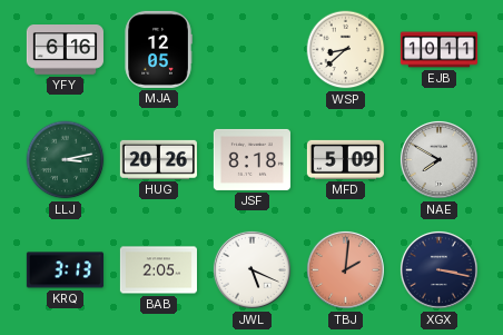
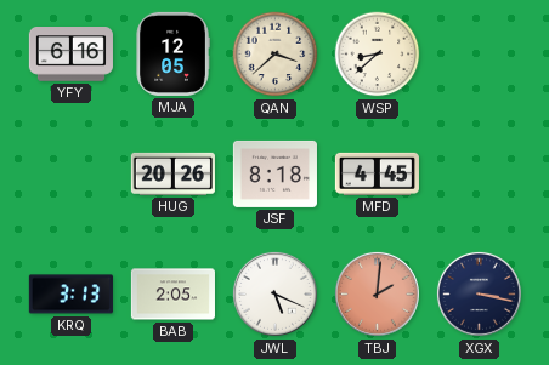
QAN: none -> 3:38
EJB: 10:11 -> none
LLJ: 3:13 -> none
MFD: 5:09 -> 4:45
NAE: 7:50 -> none
